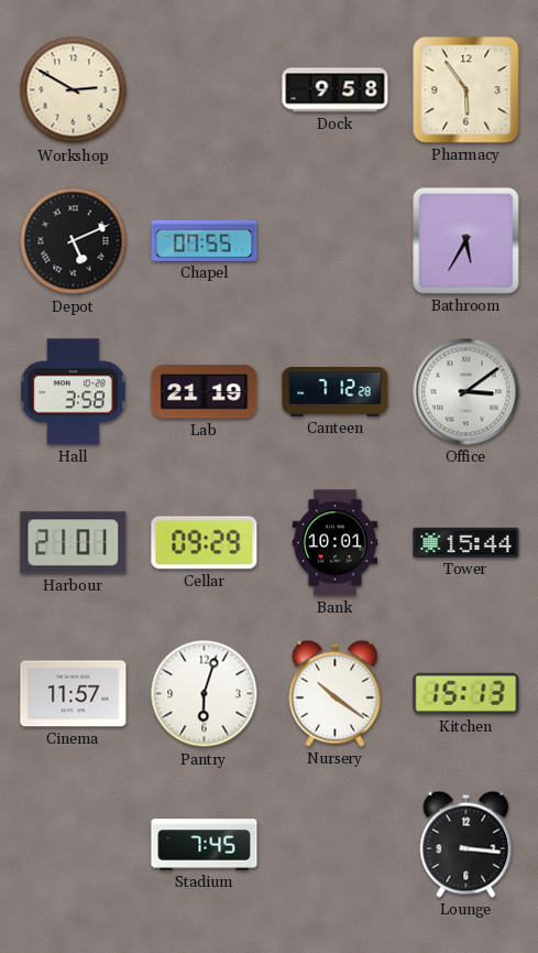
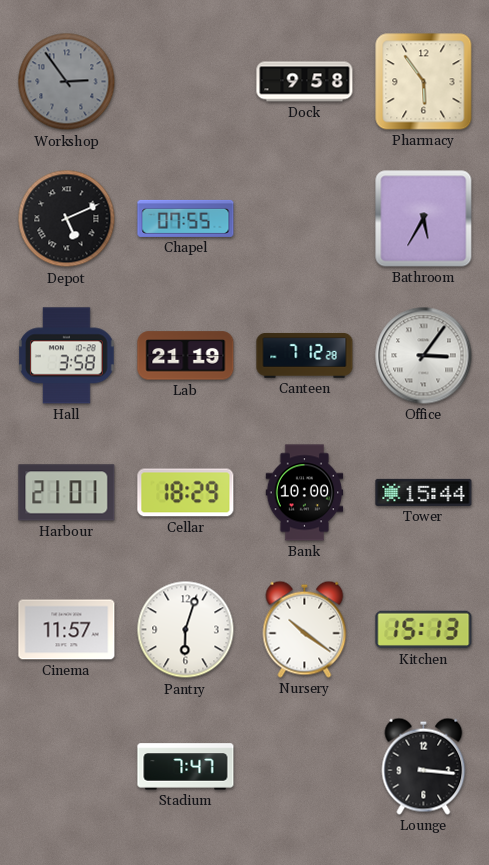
Workshop: 2:50 -> 2:54
Workshop dial: cream -> grey
Office: 3:09 -> 3:06
Cellar: 09:29 -> 18:29
Bank: 10:01 -> 10:00
Stadium: 7:45 -> 7:47
